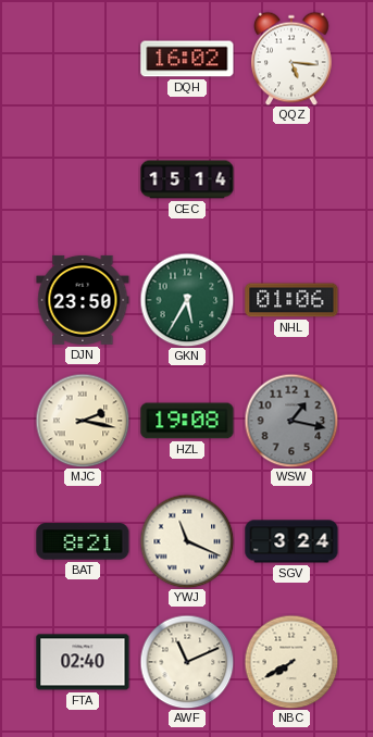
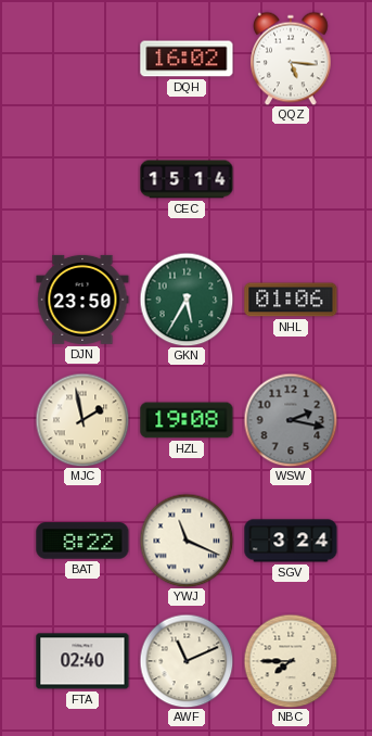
MJC: 2:17 -> 1:58
WSW: 1:17 -> 2:17
BAT: 8:21 -> 8:22
NBC: 7:40 -> 7:45
